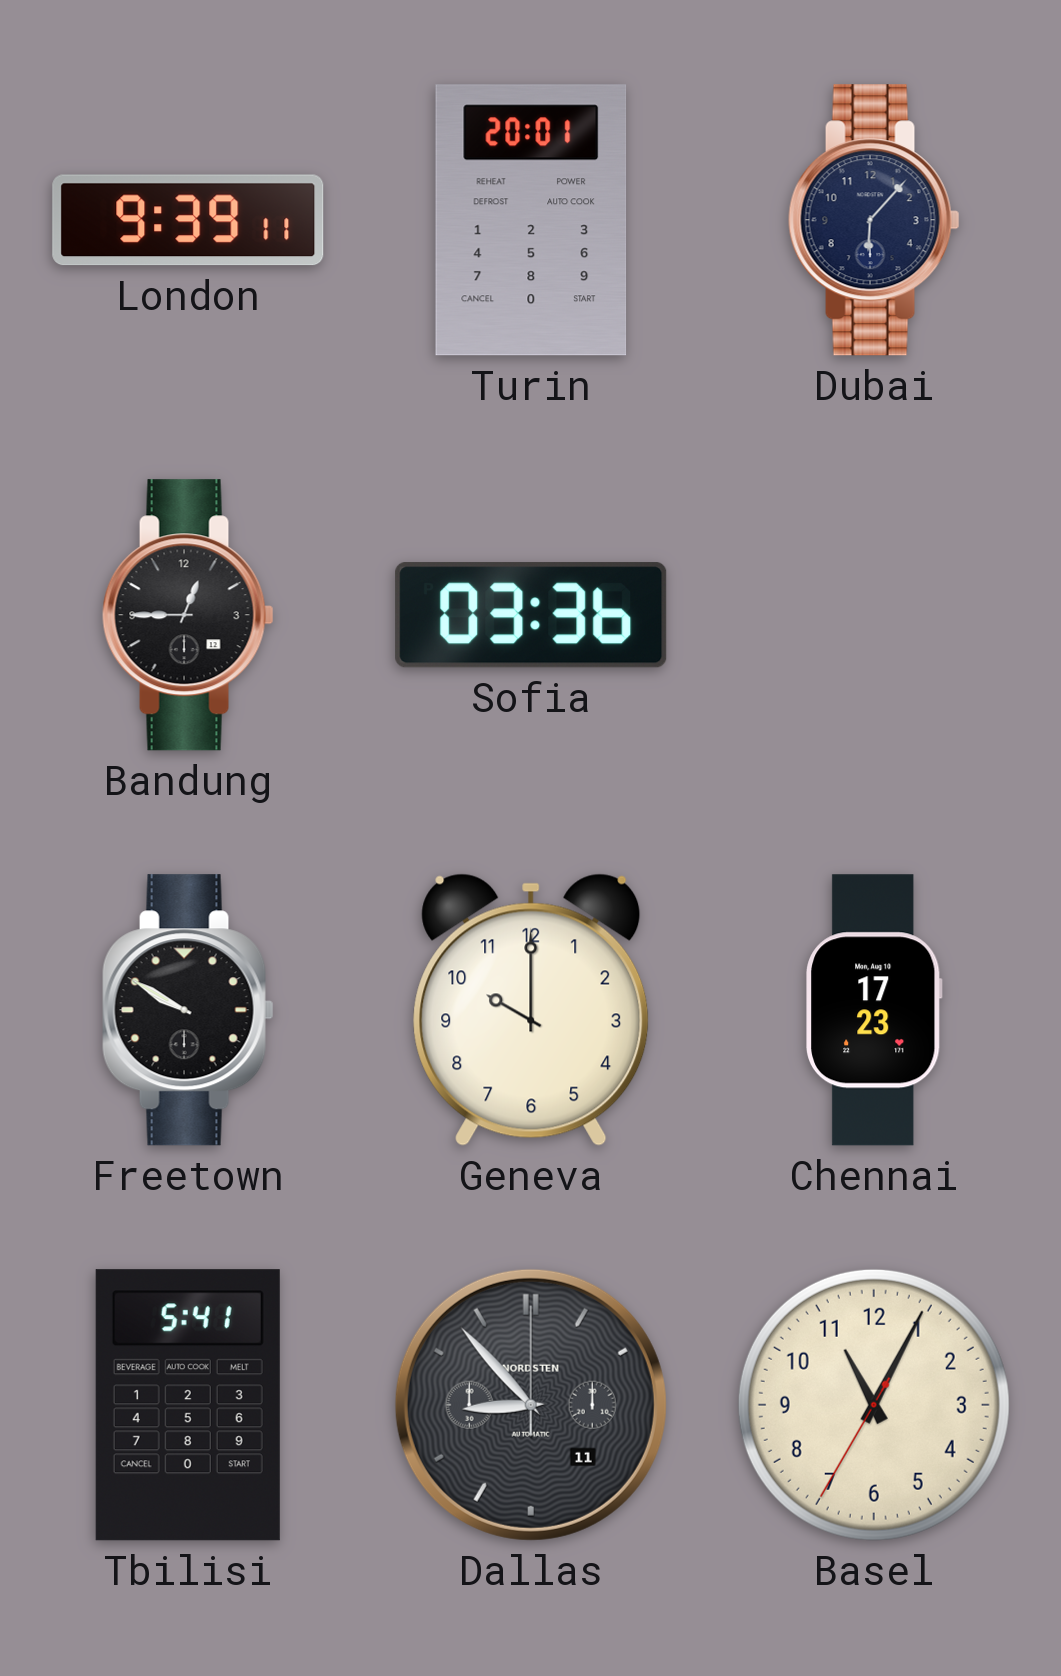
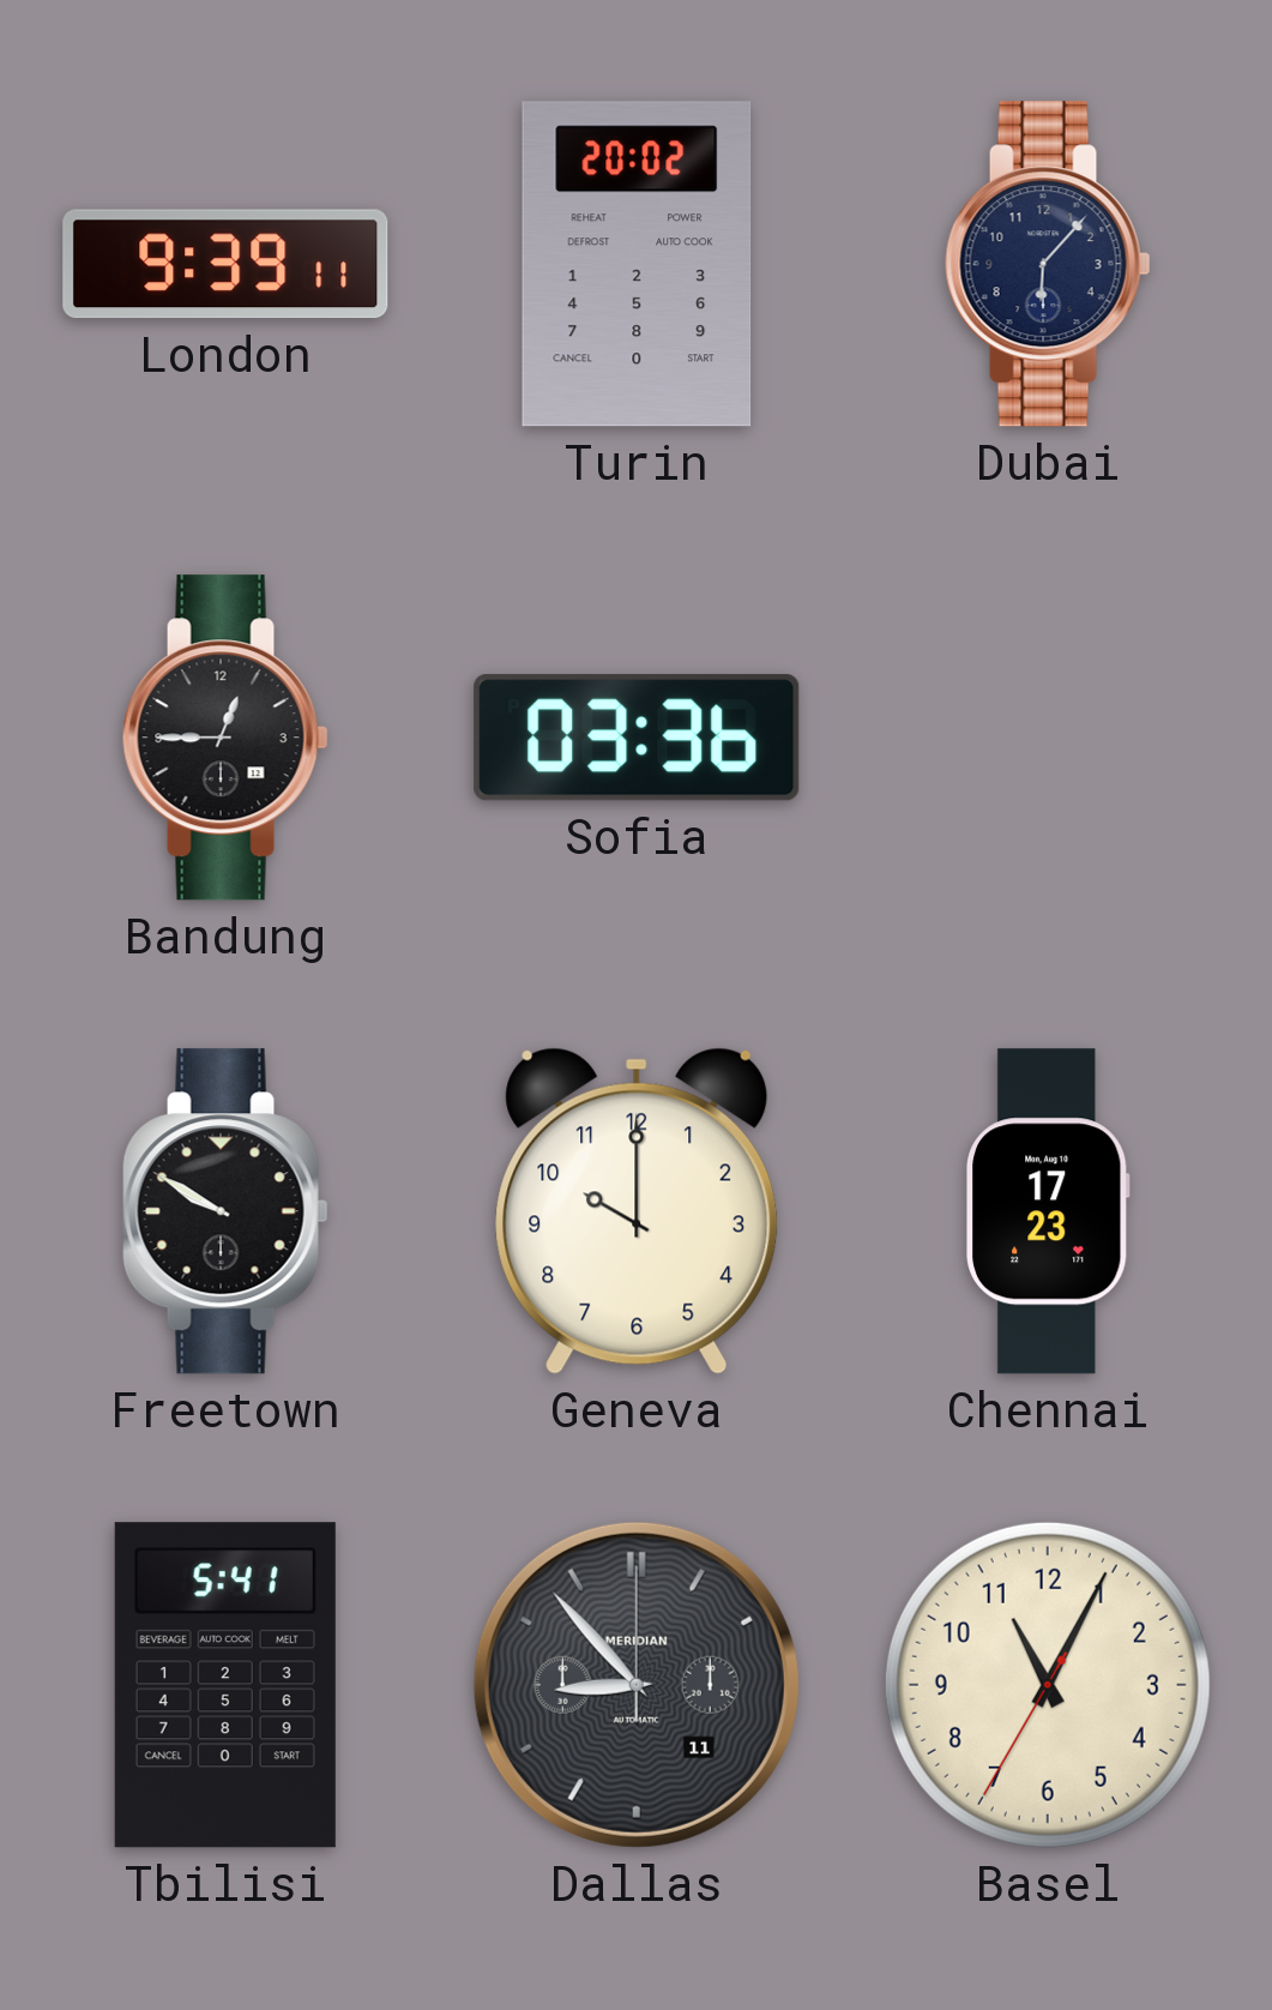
Turin: 20:01 -> 20:02
Dallas brand: NORDSTEN -> MERIDIAN
